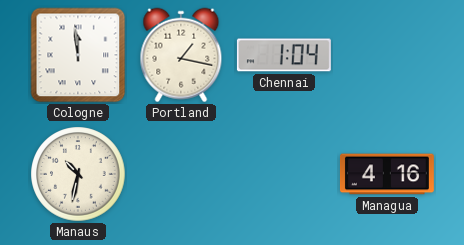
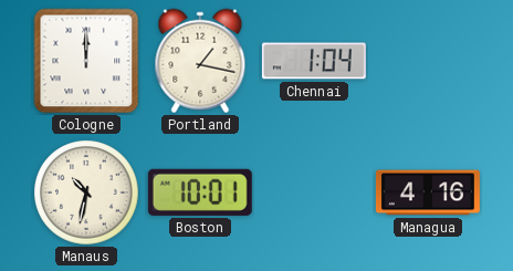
Cologne: 11:59 -> 12:00
Boston: none -> 10:01
